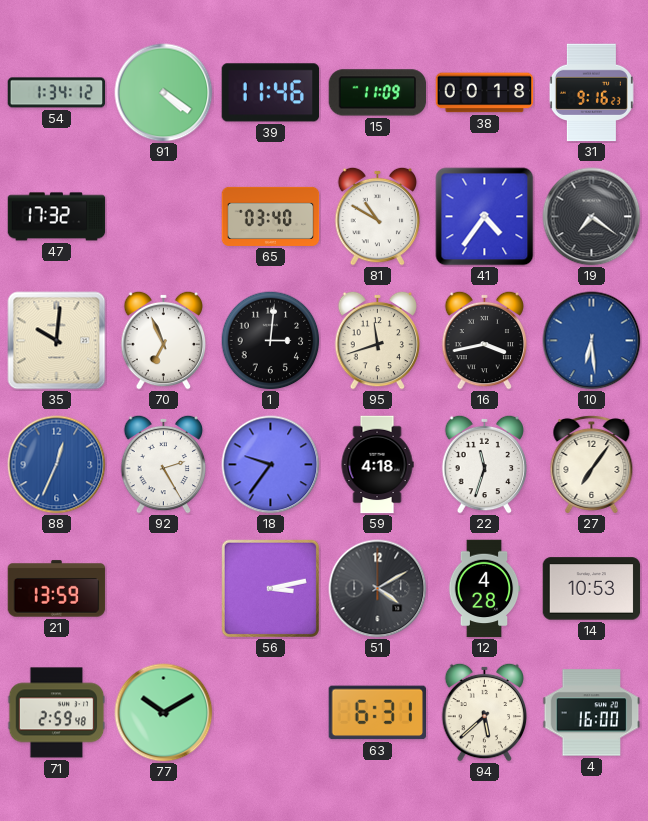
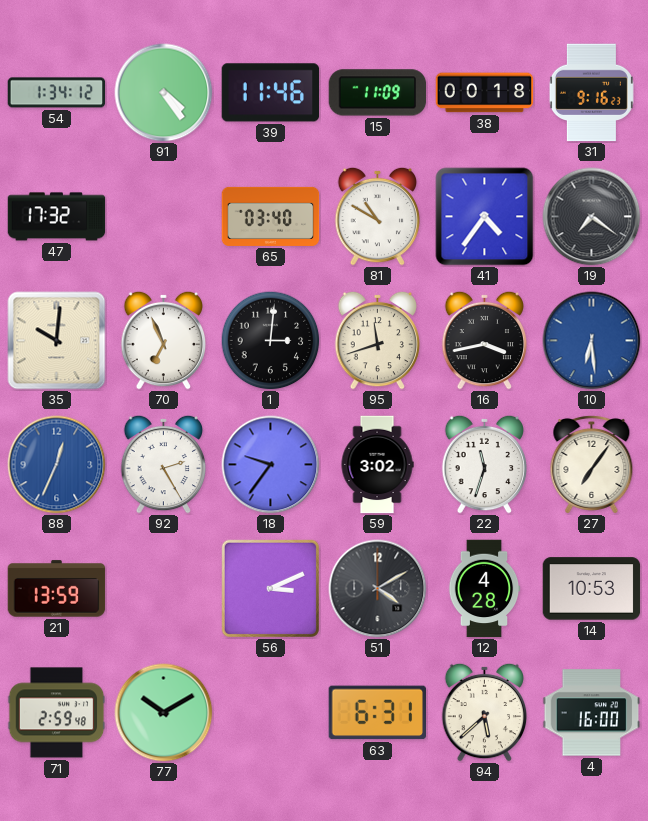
91: 4:21 -> 4:24
59: 4:18 -> 3:02
56: 3:13 -> 3:11
